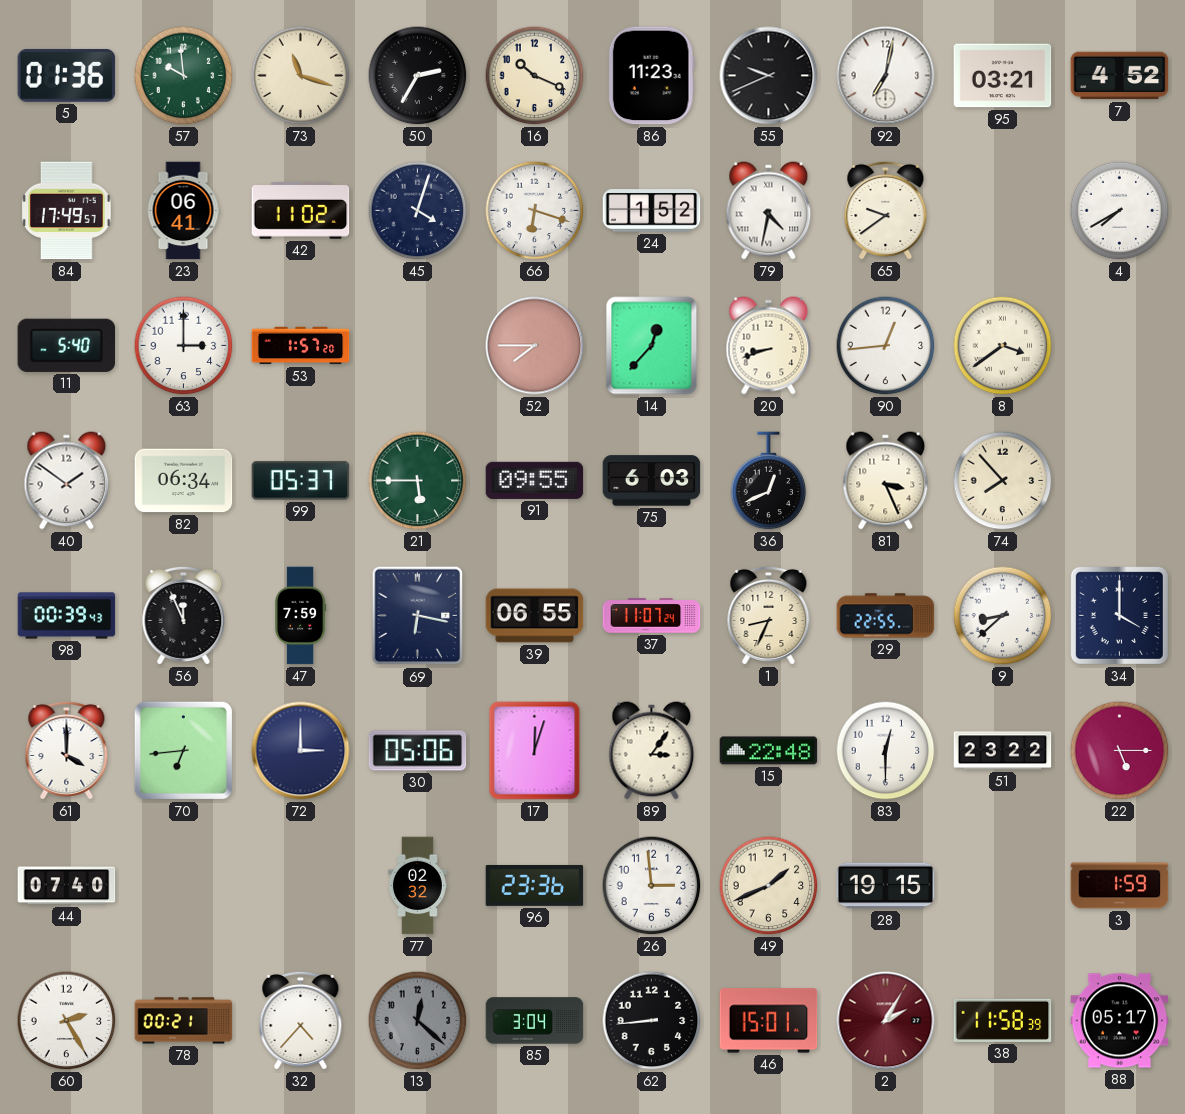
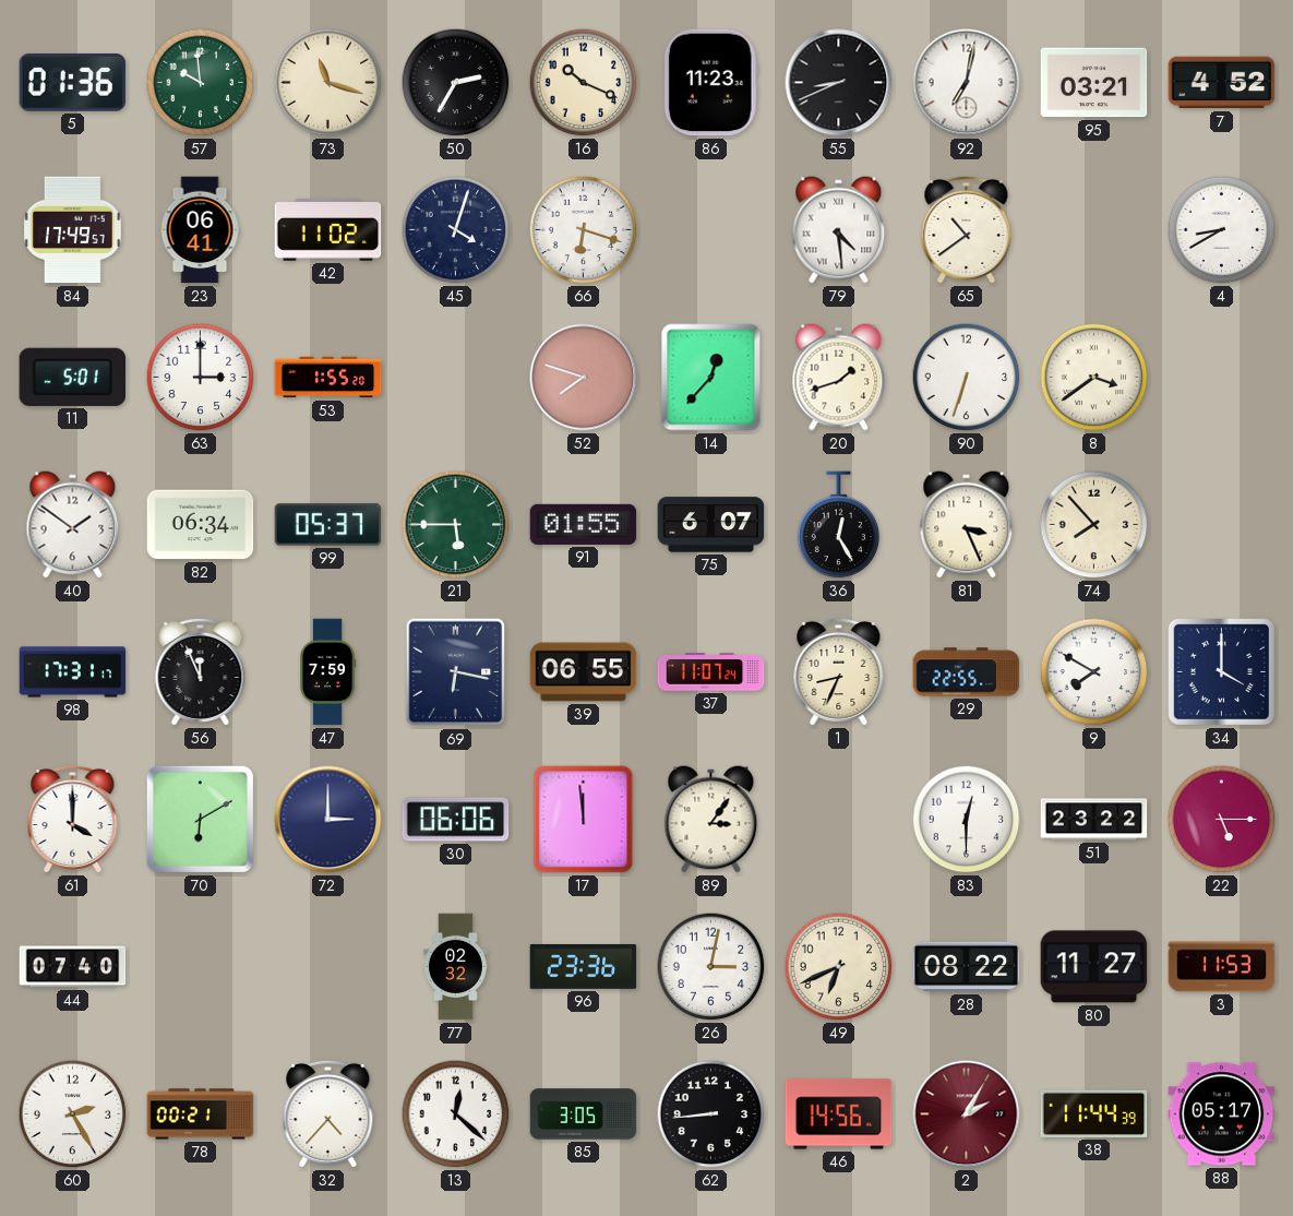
55: 9:41 -> 8:41
24: 1:52 -> none
79: 4:32 -> 4:29
65: 9:39 -> 10:39
4: 7:40 -> 8:40
11: 5:40 -> 5:01
53: 1:57 -> 1:55
52: 7:45 -> 7:48
20: 8:42 -> 1:42
90: 12:44 -> 6:33
91: 09:55 -> 01:55
75: 6:03 -> 6:07
36: 12:41 -> 12:25
98: 00:39 -> 17:31
9: 8:38 -> 7:50
70: 6:44 -> 6:10
30: 05:06 -> 06:06
17: 12:03 -> 11:59
15: 22:48 -> none
26: 2:59 -> 3:02
49: 1:41 -> 6:41
28: 19:15 -> 08:22
80: none -> 11:27
3: 1:59 -> 11:53
13 dial: grey -> white
85: 3:04 -> 3:05
46: 15:01 -> 14:56
38: 11:58 -> 11:44
